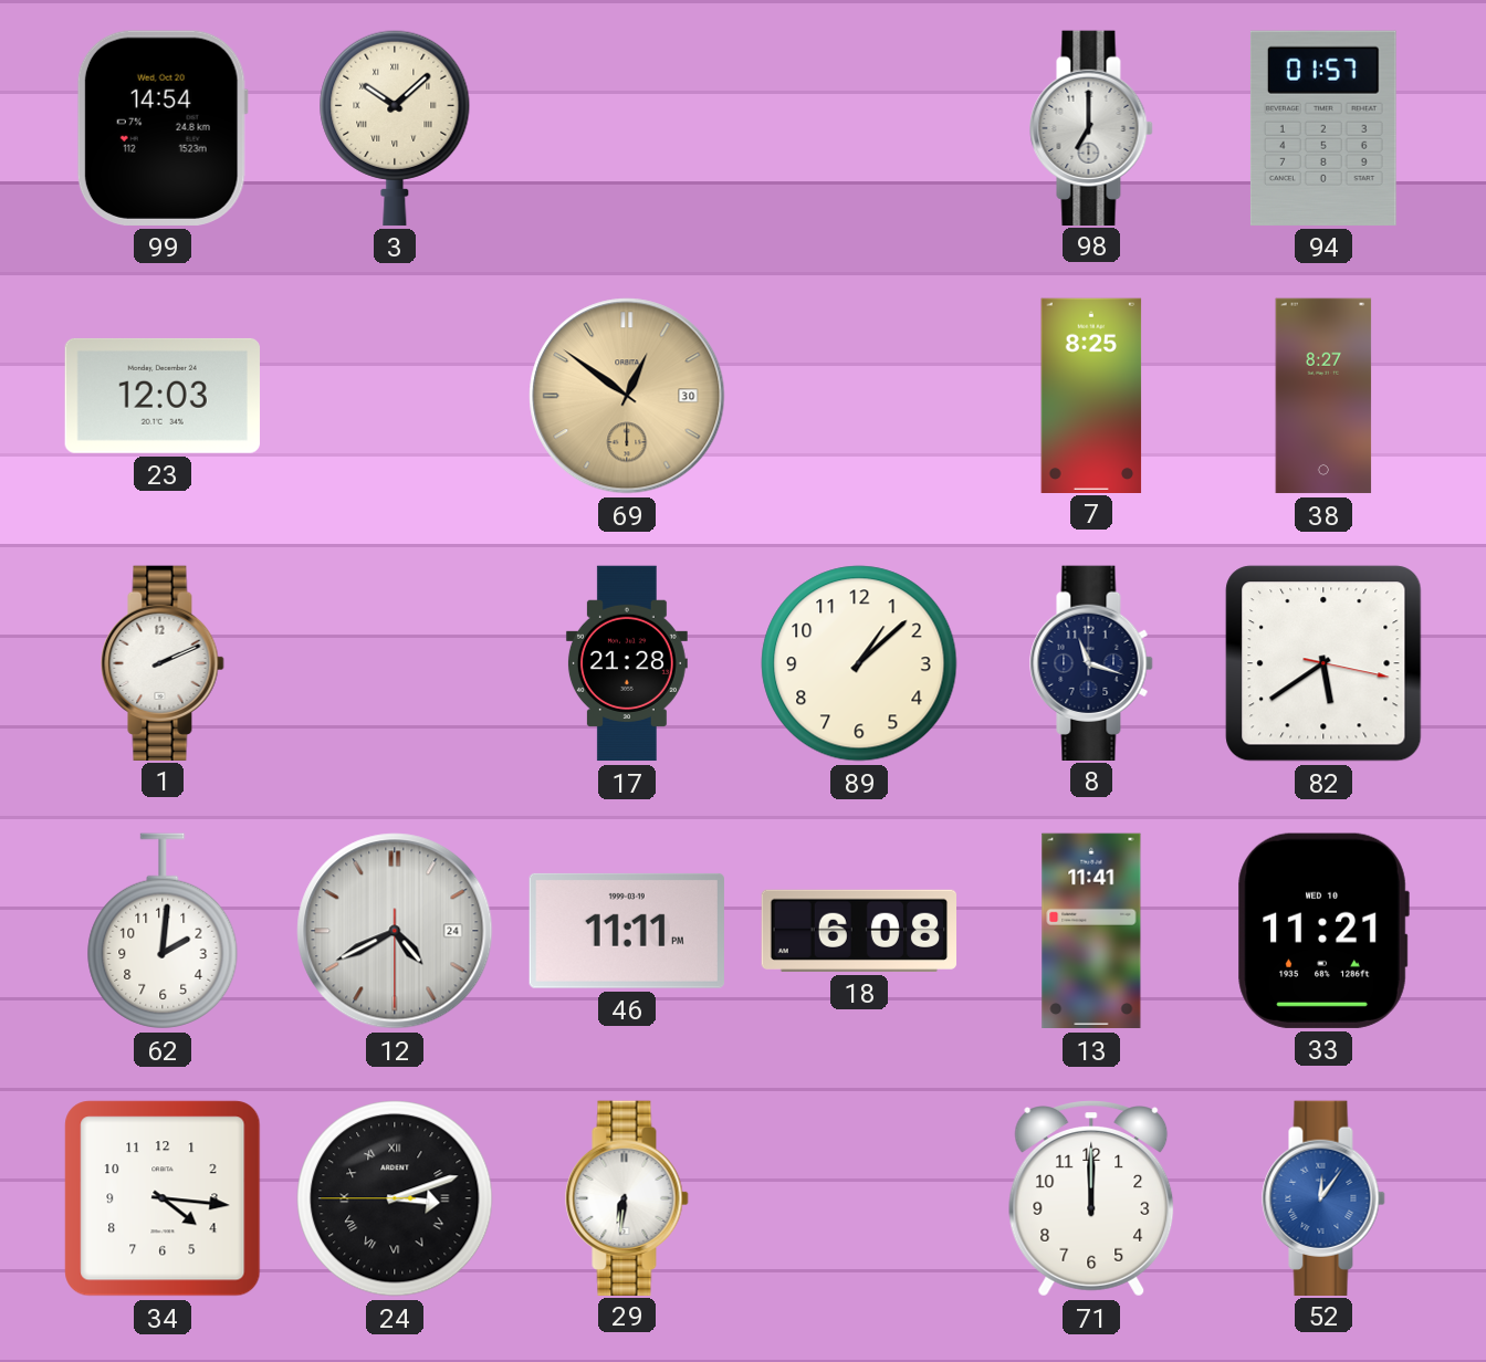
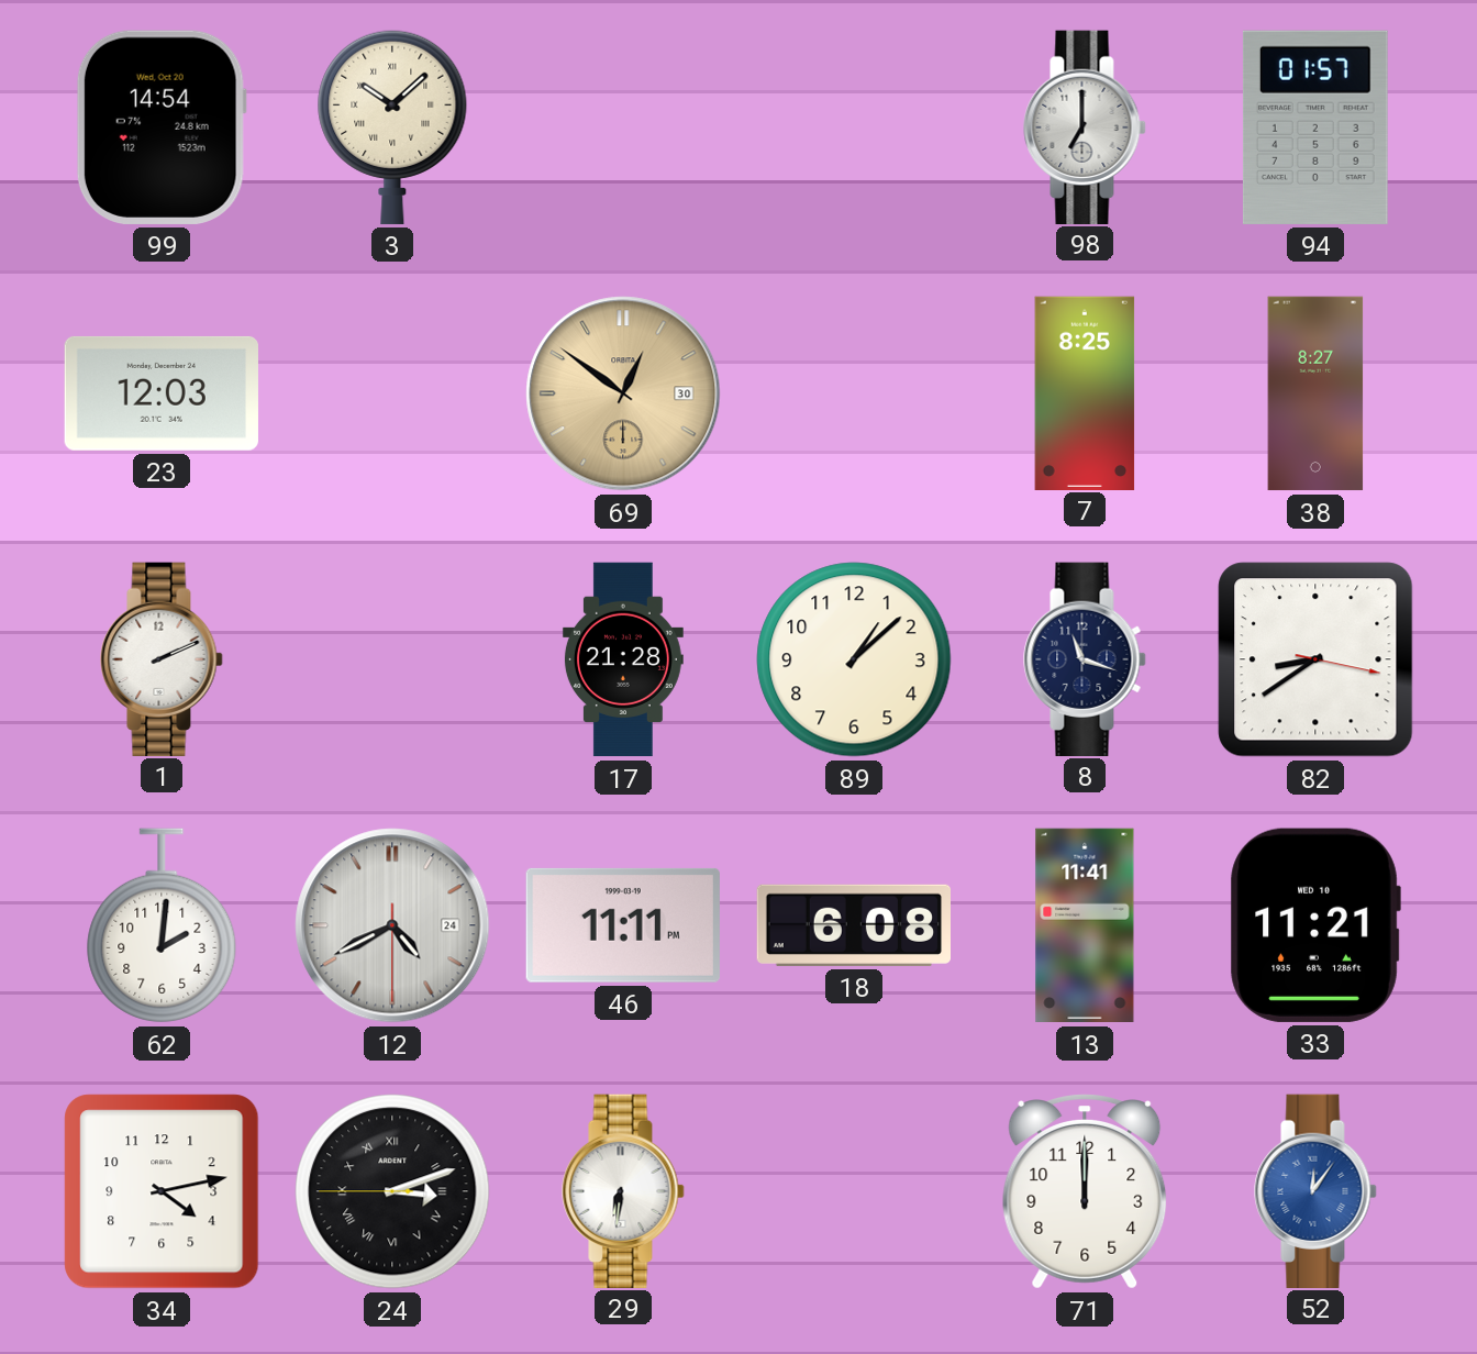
82: 5:39 -> 8:39
34: 4:16 -> 4:13
